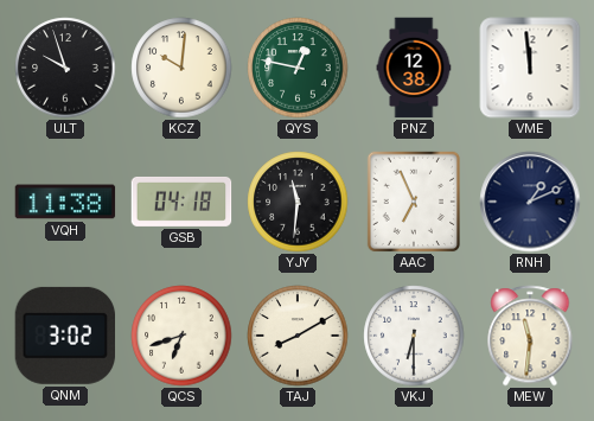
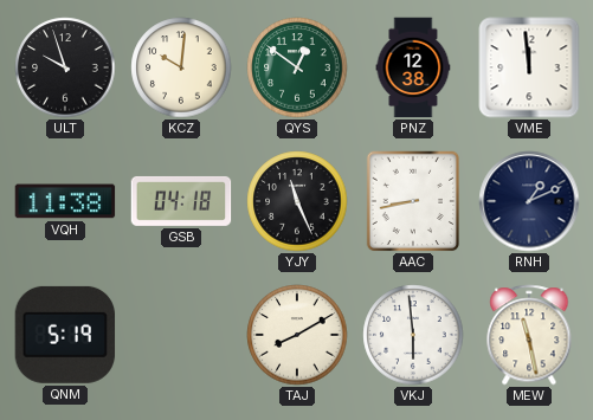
QYS: 12:47 -> 12:51
YJY: 11:31 -> 11:26
AAC: 6:56 -> 8:43
QNM: 3:02 -> 5:19
QCS: 6:42 -> none
VKJ: 6:30 -> 5:59
MEW: 11:31 -> 11:28
